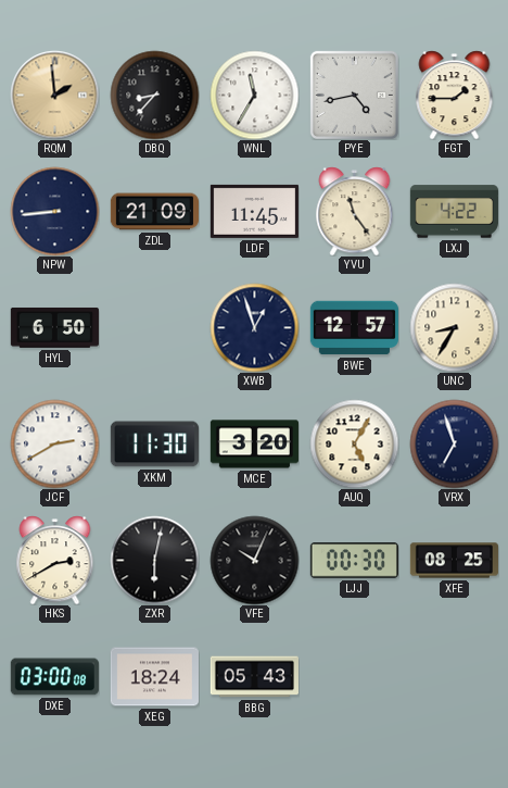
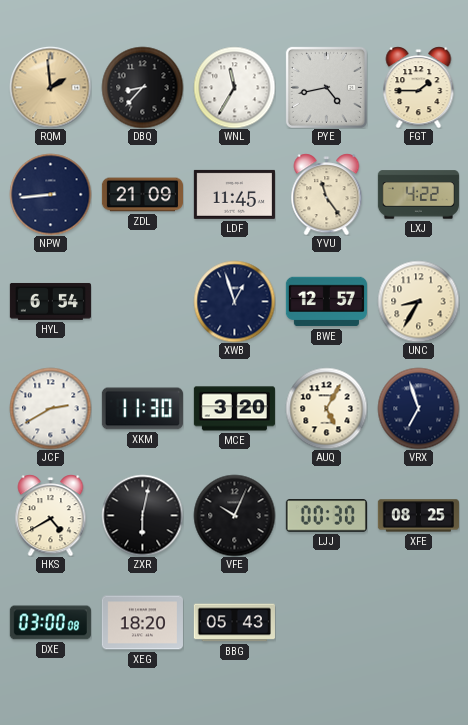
HYL: 6:50 -> 6:54
HKS: 2:40 -> 4:40
XEG: 18:24 -> 18:20
